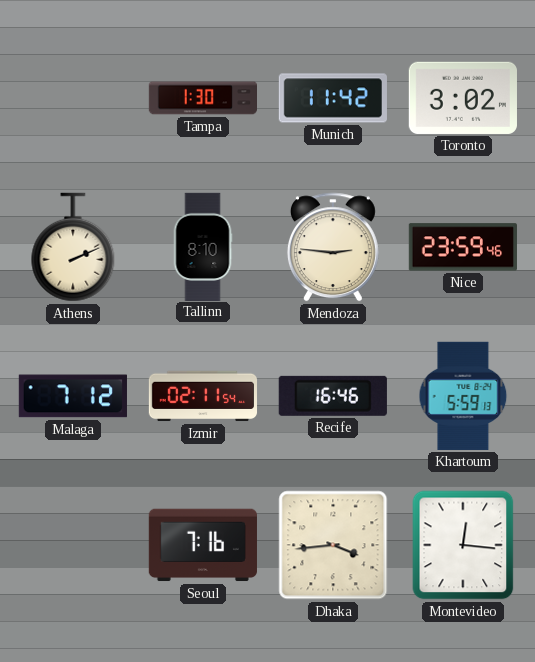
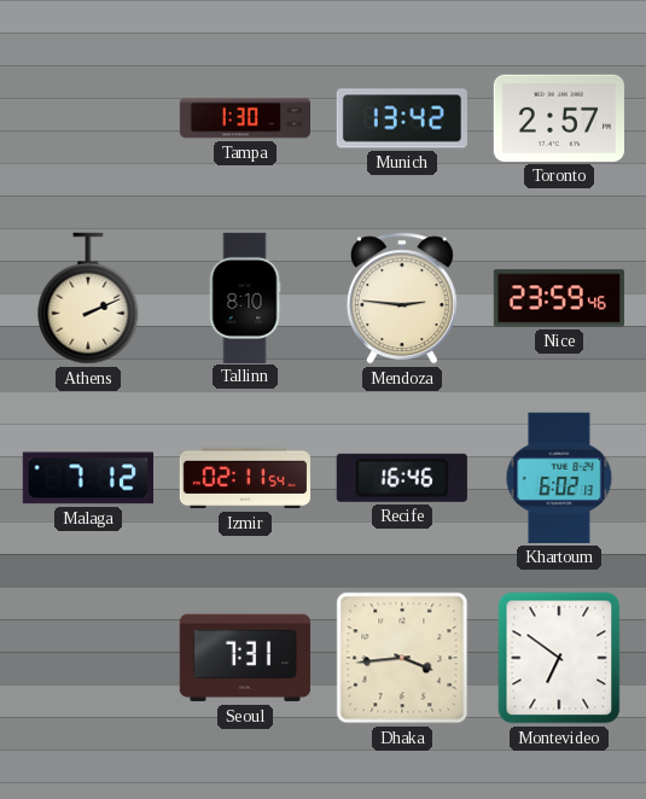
Munich: 11:42 -> 13:42
Toronto: 3:02 -> 2:57
Khartoum: 5:59 -> 6:02
Seoul: 7:16 -> 7:31
Montevideo: 12:16 -> 6:51
